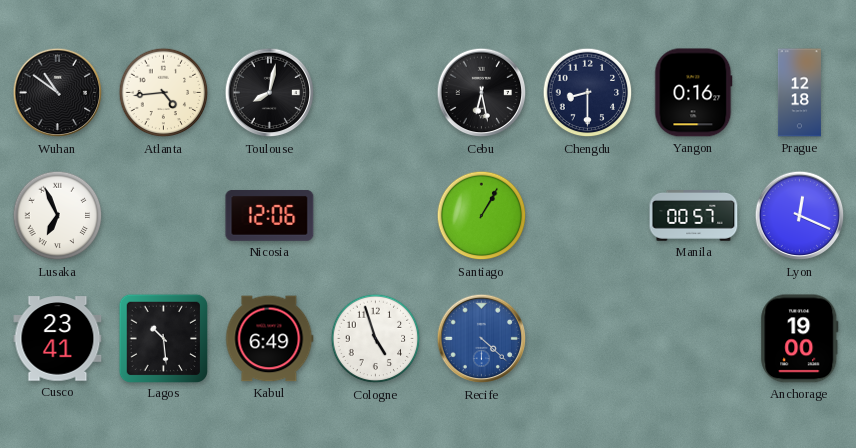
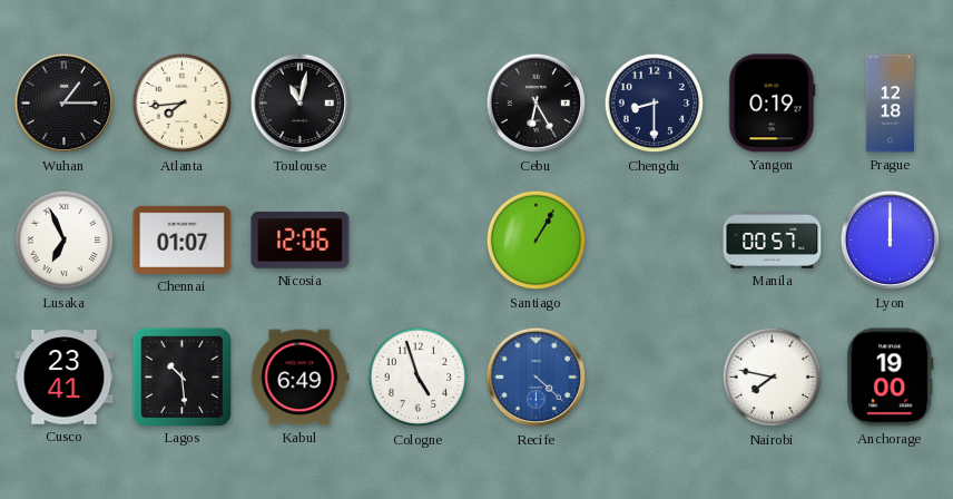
Wuhan: 10:51 -> 1:15
Atlanta: 4:44 -> 7:44
Toulouse: 8:02 -> 11:02
Cebu: 6:28 -> 6:25
Yangon: 0:16 -> 0:19
Chennai: none -> 01:07
Lyon: 12:19 -> 12:00
Nairobi: none -> 7:47
